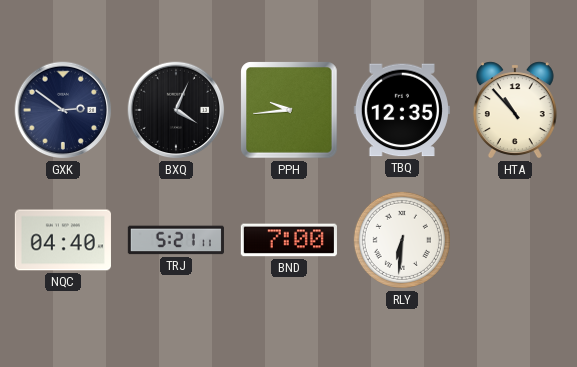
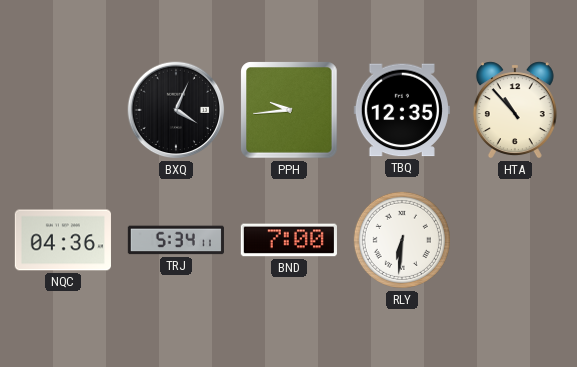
GXK: 2:51 -> none
NQC: 04:40 -> 04:36
TRJ: 5:21 -> 5:34
